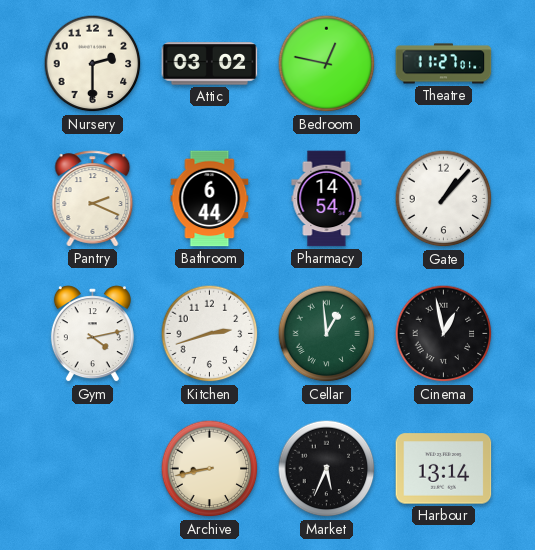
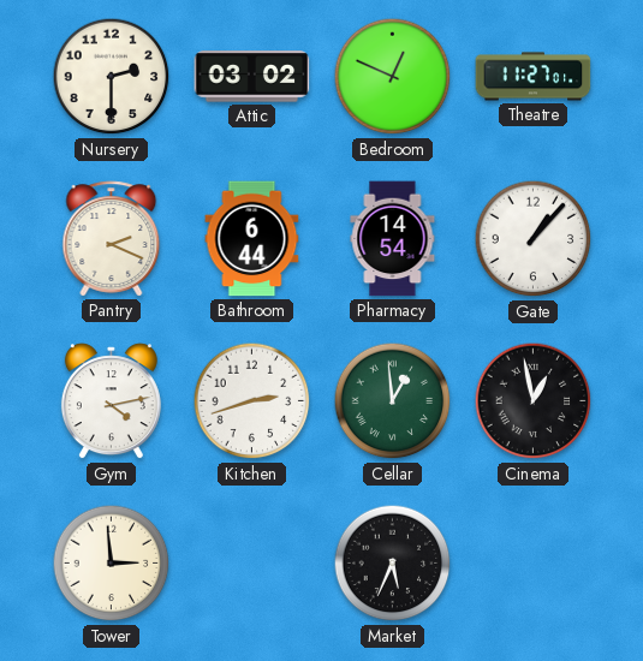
Bedroom: 12:47 -> 12:49
Tower: none -> 2:59
Archive: 8:43 -> none
Harbour: 13:14 -> none
